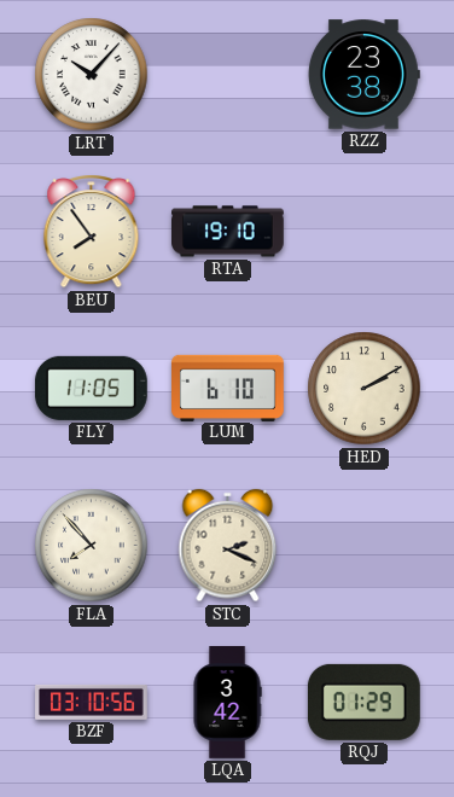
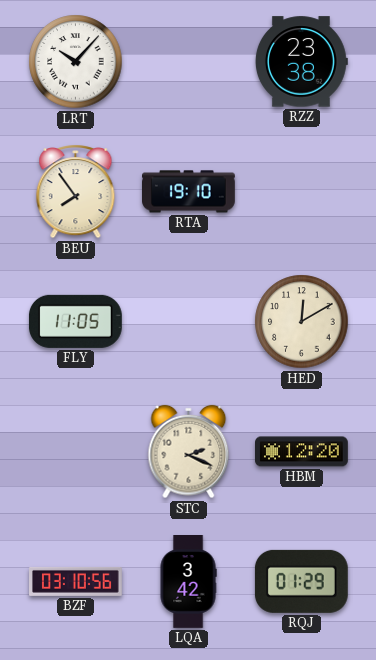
LUM: 6:10 -> none
HED: 2:10 -> 12:10
FLA: 7:53 -> none
HBM: none -> 12:20
